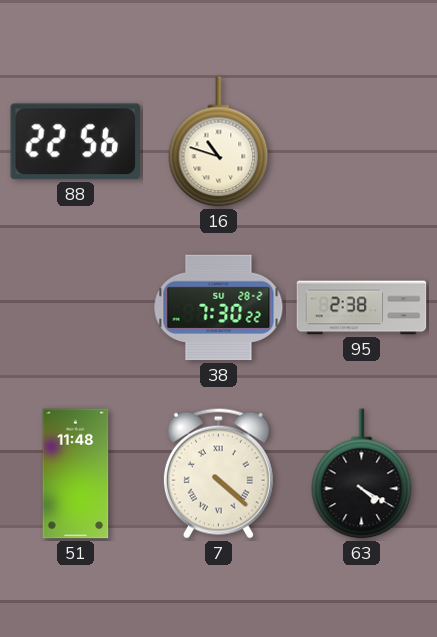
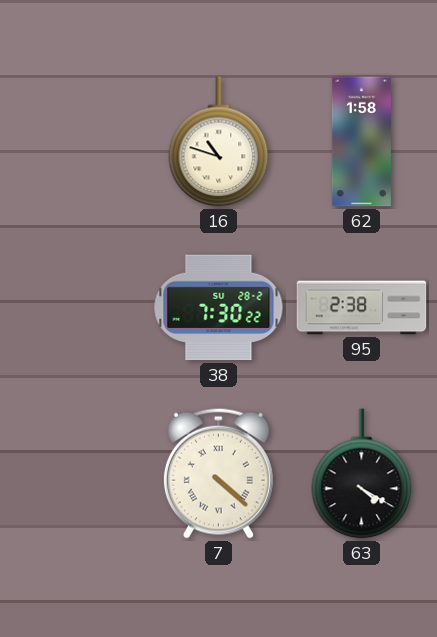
88: 22:56 -> none
62: none -> 1:58
51: 11:48 -> none
